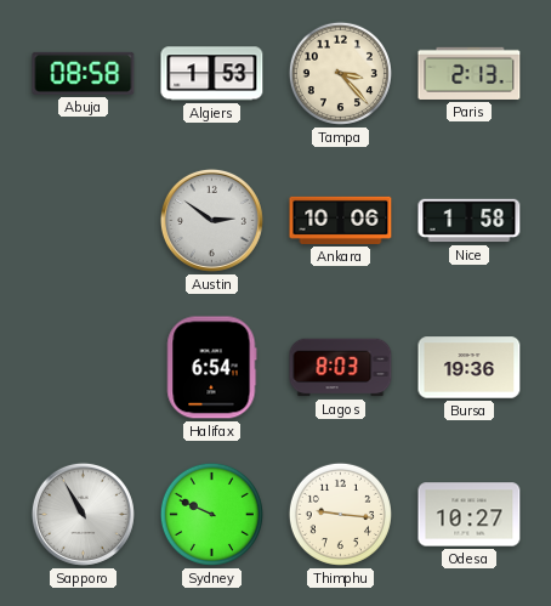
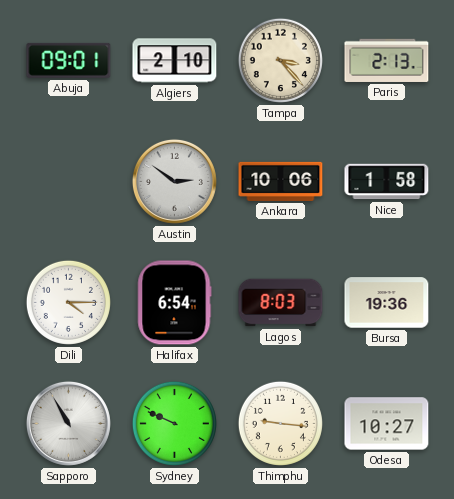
Abuja: 08:58 -> 09:01
Algiers: 1:53 -> 2:10
Dili: none -> 4:15
